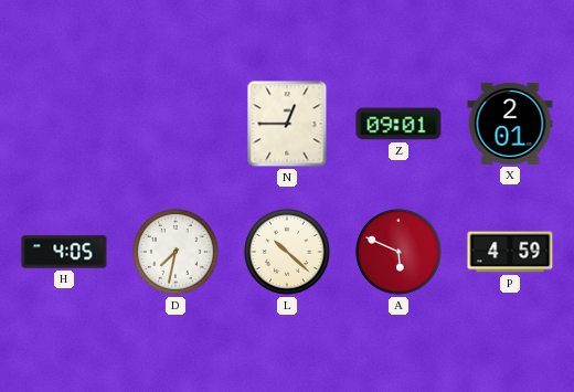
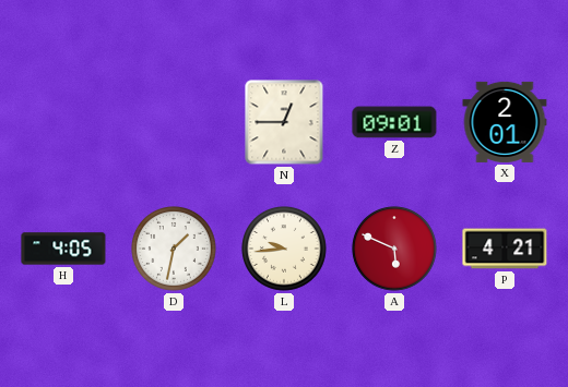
D: 7:32 -> 1:32
L: 10:22 -> 9:44
P: 4:59 -> 4:21
